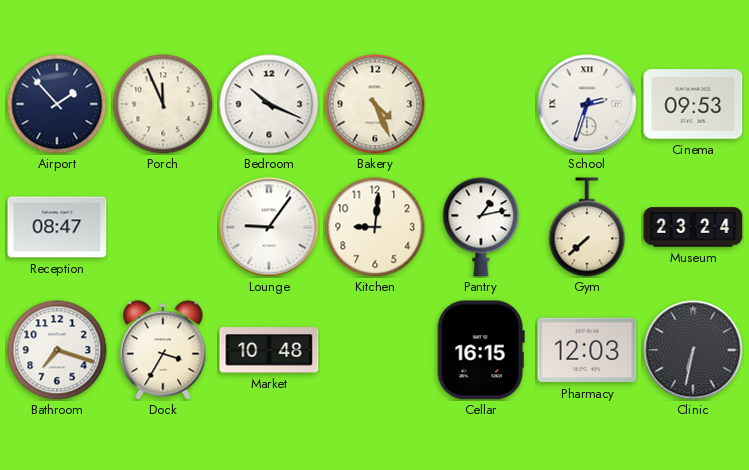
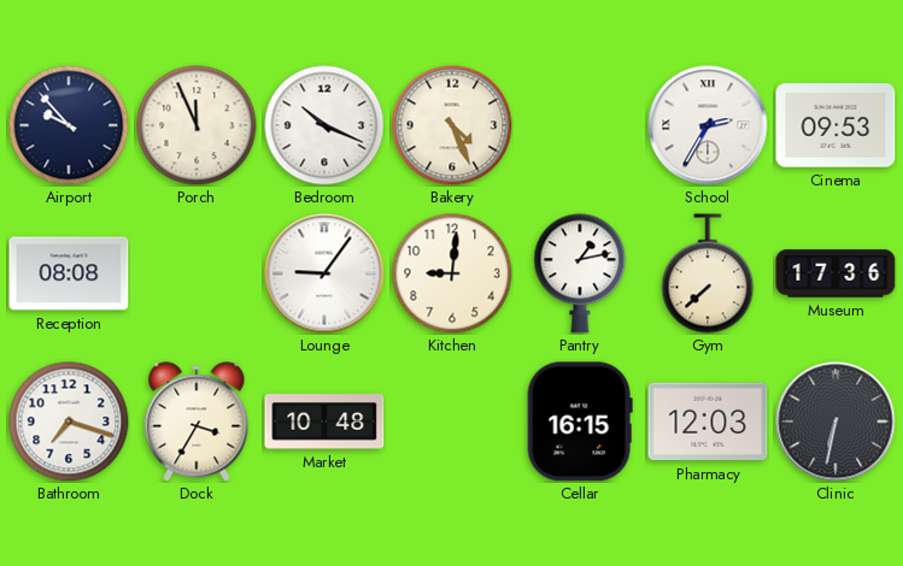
Airport: 1:53 -> 9:53
School: 2:33 -> 2:35
Reception: 08:47 -> 08:08
Museum: 23:24 -> 17:36
